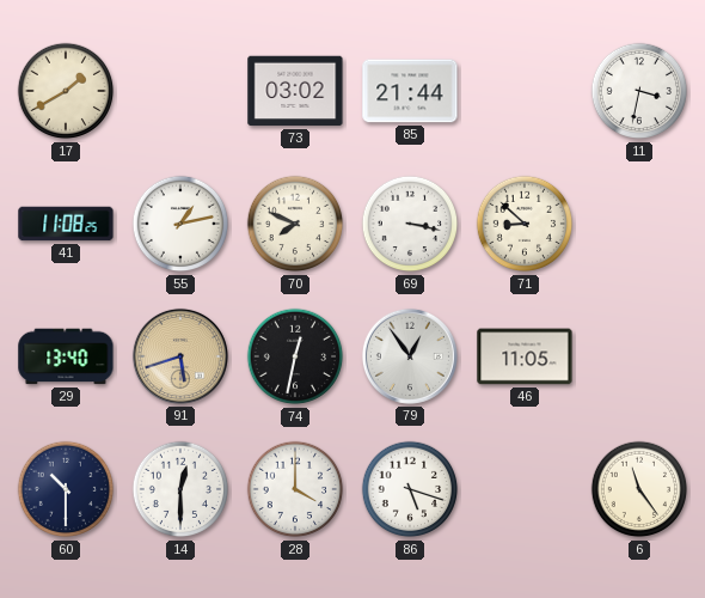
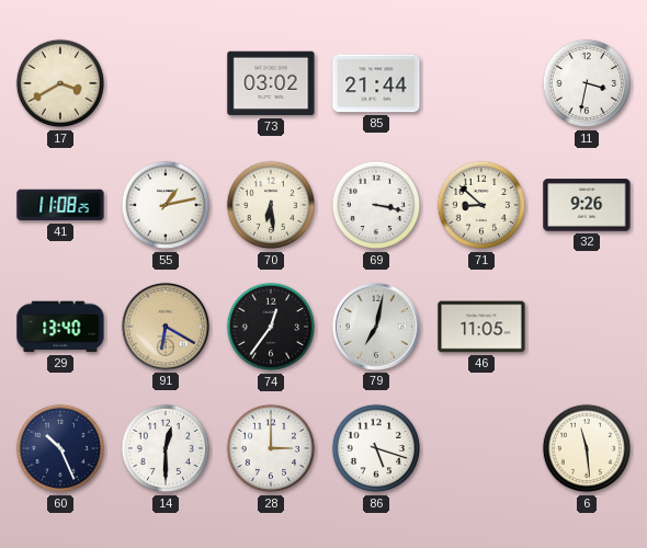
17: 1:40 -> 3:40
70: 7:49 -> 6:29
32: none -> 9:26
91: 5:42 -> 6:20
74: 12:32 -> 12:36
79: 12:54 -> 7:02
60: 10:30 -> 10:26
28: 4:00 -> 3:00
6: 11:24 -> 11:29
